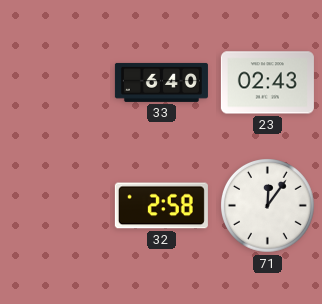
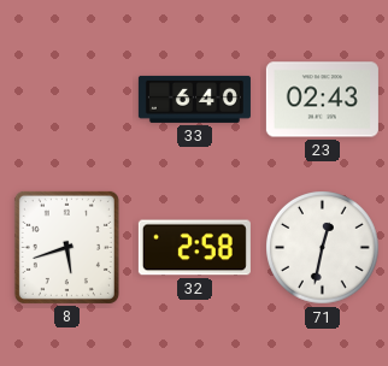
8: none -> 5:42
71: 12:06 -> 12:32
